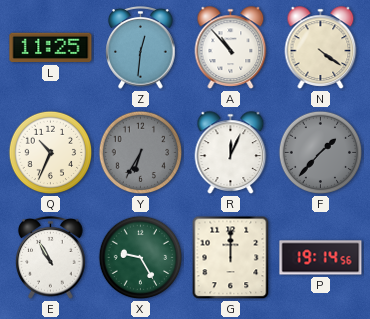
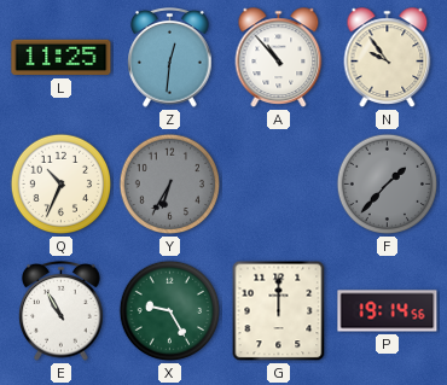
N: 4:21 -> 9:54
R: 12:04 -> none
